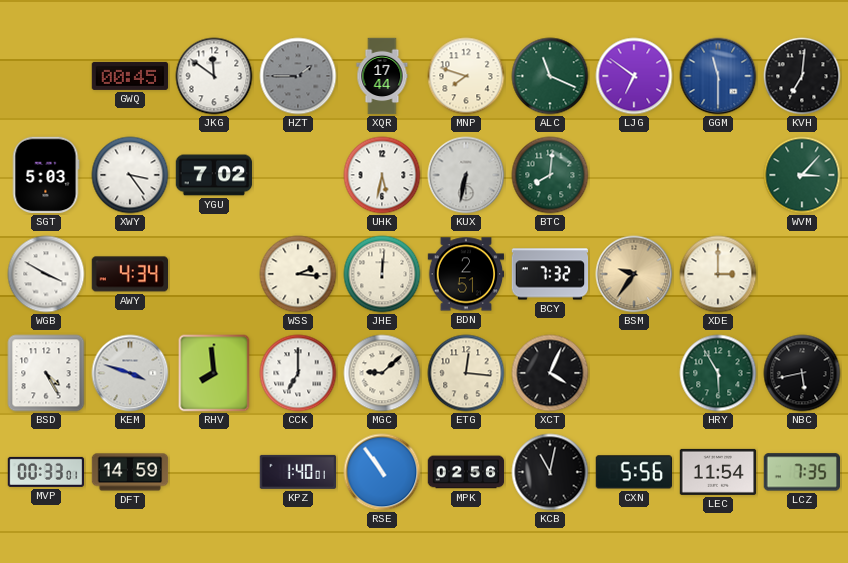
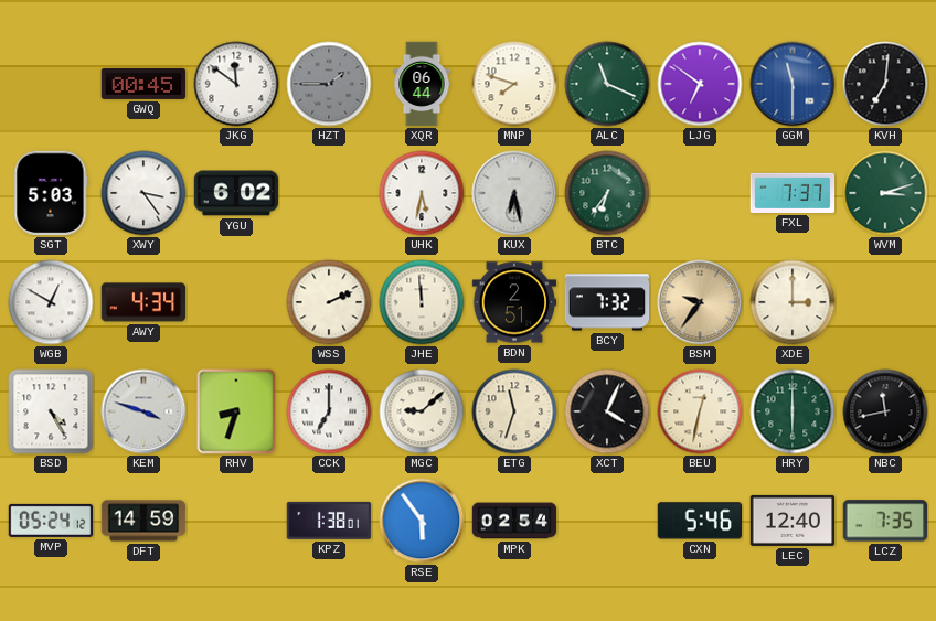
XQR: 17:44 -> 06:44
YGU: 7:02 -> 6:02
KUX: 6:32 -> 6:28
BTC: 8:01 -> 6:36
FXL: none -> 7:37
WVM: 3:07 -> 3:12
WGB: 3:50 -> 12:50
WSS: 2:16 -> 2:11
JHE: 12:01 -> 11:59
RHV: 7:59 -> 8:33
ETG: 12:16 -> 11:33
BEU: none -> 12:32
HRY: 5:55 -> 6:00
NBC: 5:43 -> 11:43
MVP: 00:33 -> 05:24
KPZ: 1:40 -> 1:38
RSE: 10:54 -> 5:54
MPK: 02:56 -> 02:54
KCB: 11:02 -> none
CXN: 5:56 -> 5:46
LEC: 11:54 -> 12:40
